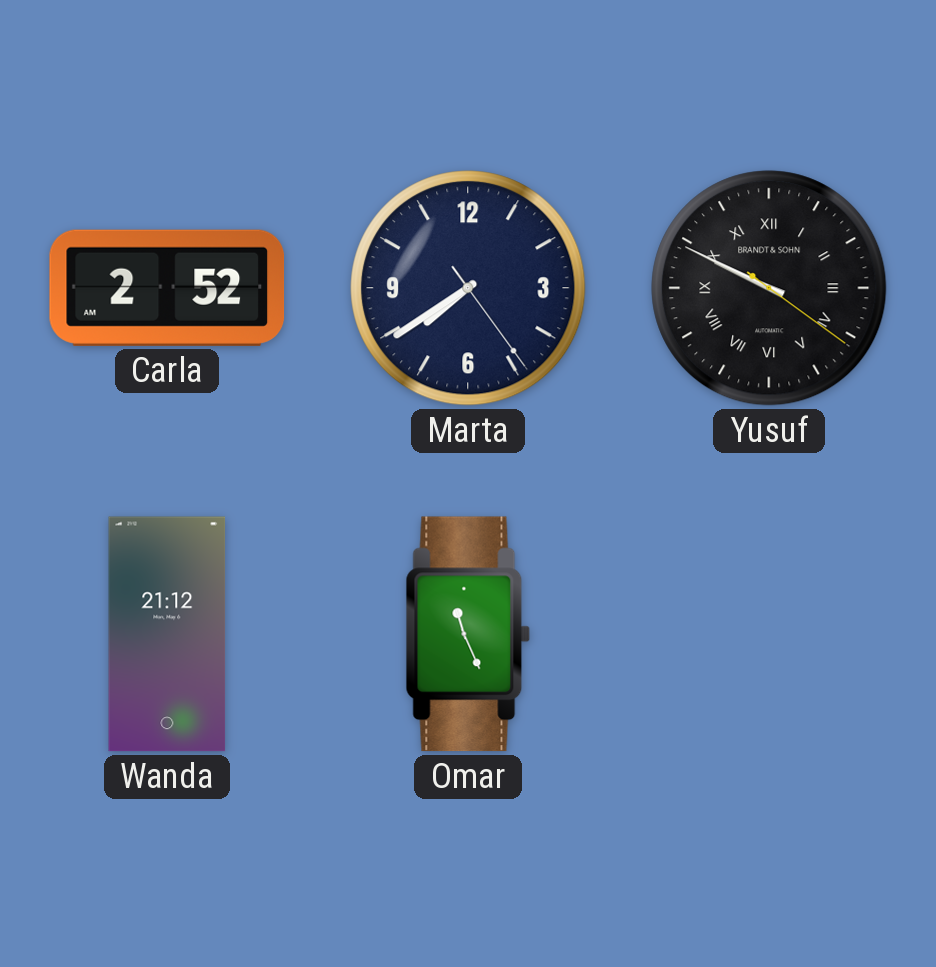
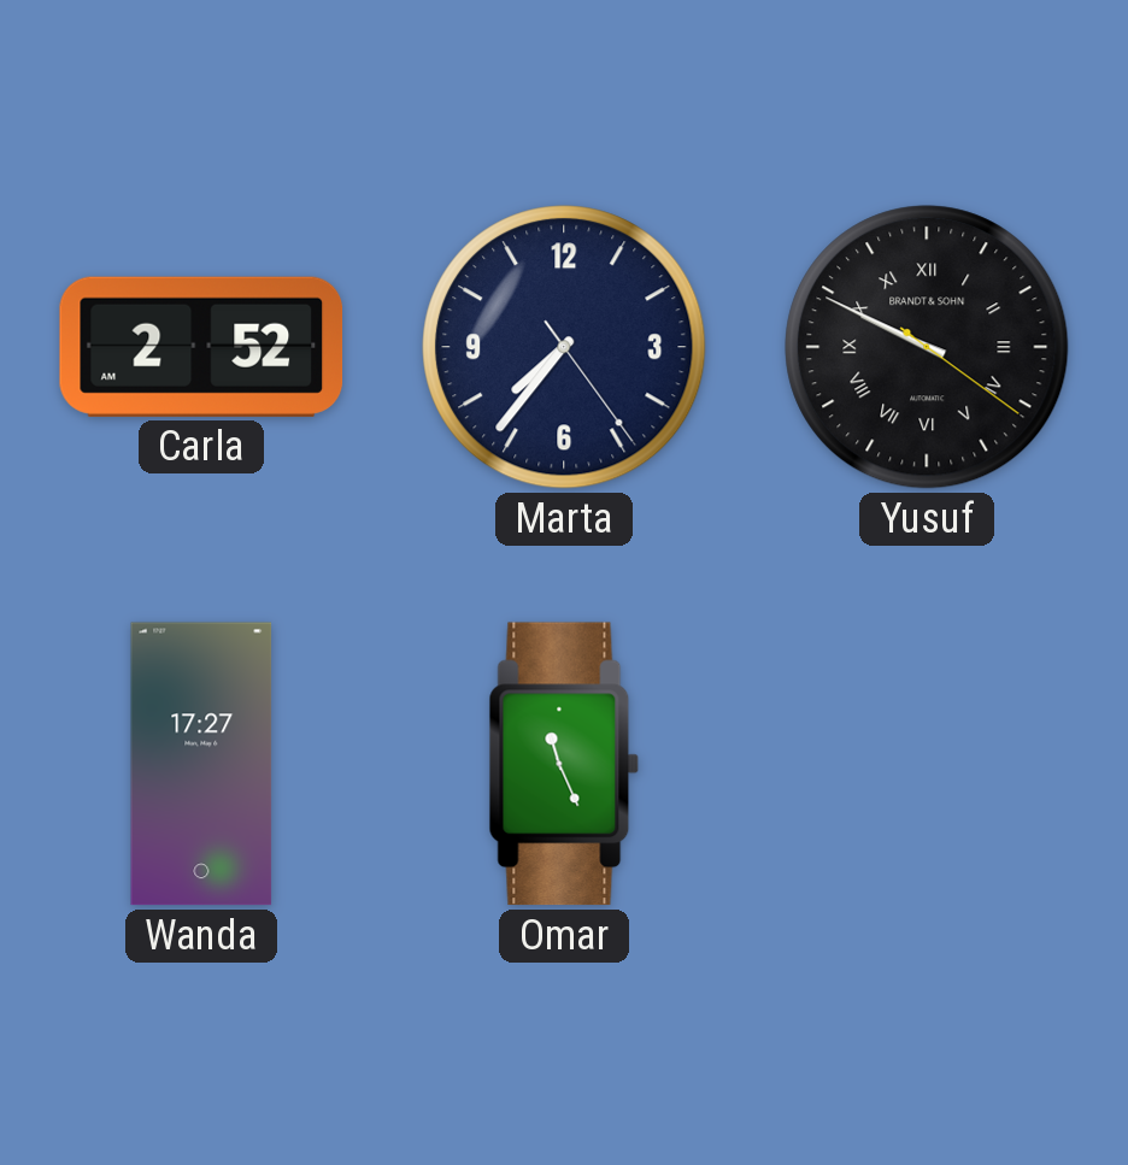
Marta: 7:39 -> 7:36
Wanda: 21:12 -> 17:27
